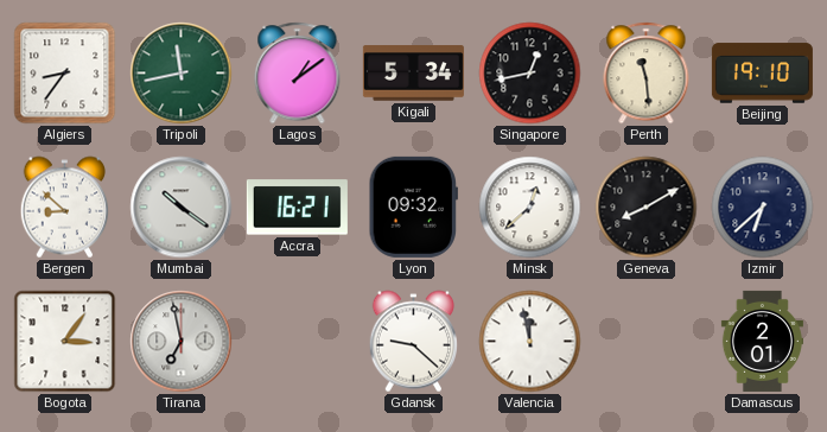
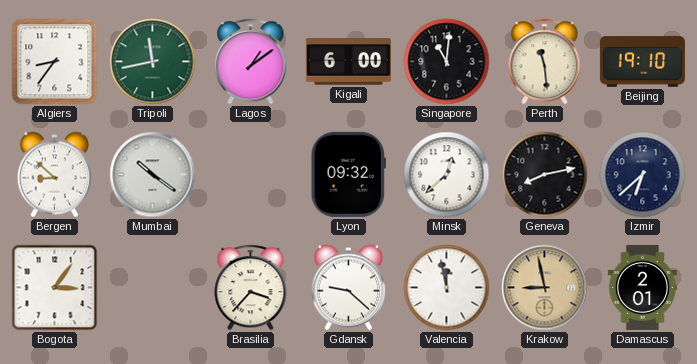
Kigali: 5:34 -> 6:00
Singapore: 12:43 -> 11:01
Accra: 16:21 -> none
Geneva: 8:10 -> 8:13
Tirana: 6:58 -> none
Brasilia: none -> 3:37
Krakow: none -> 8:58
